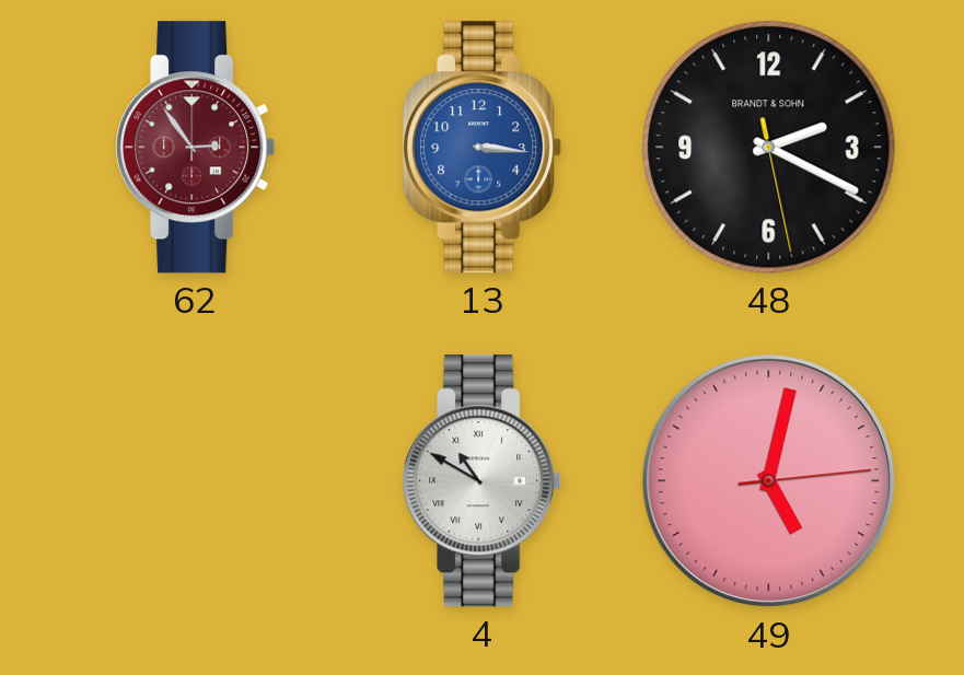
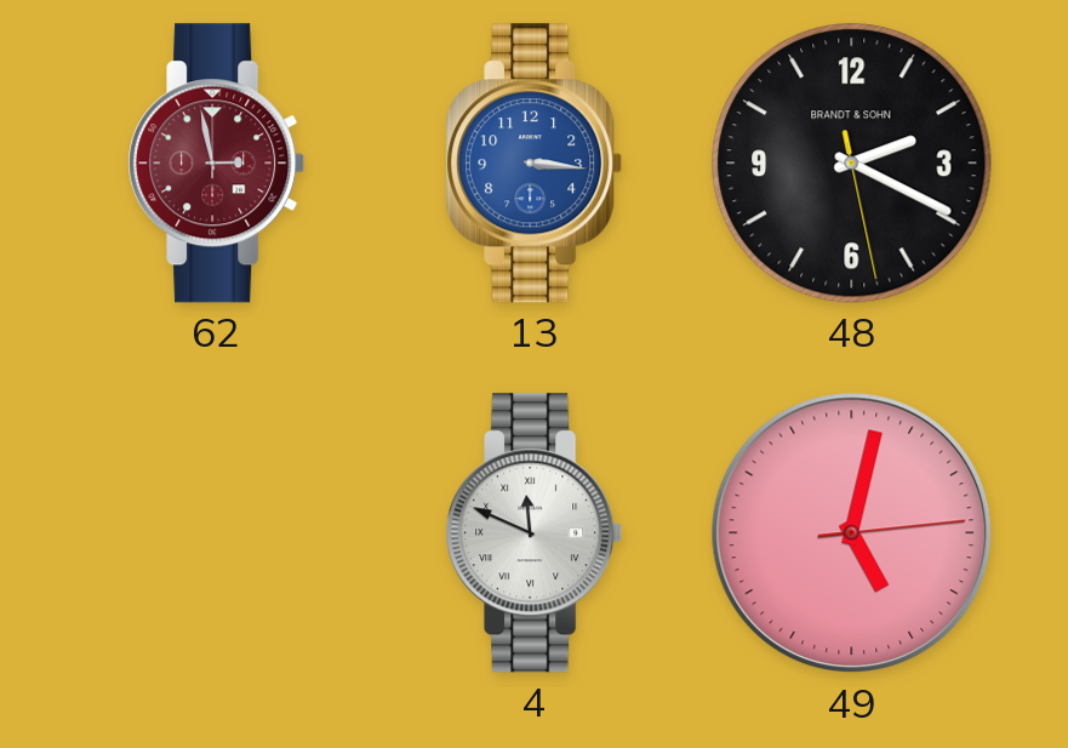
62: 2:54 -> 2:58
4: 10:50 -> 11:49
